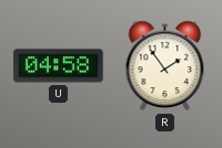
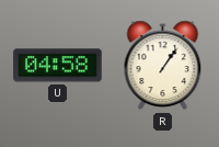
R: 1:54 -> 1:06
